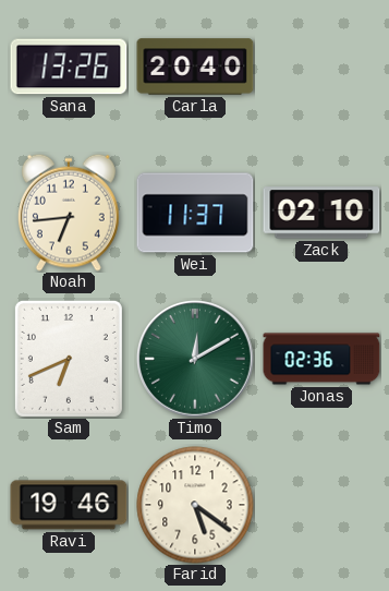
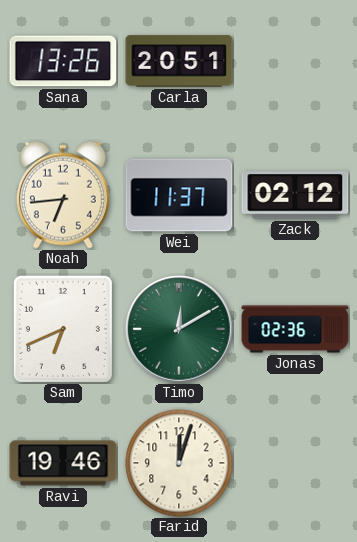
Carla: 20:40 -> 20:51
Zack: 02:10 -> 02:12
Farid: 5:21 -> 12:03
